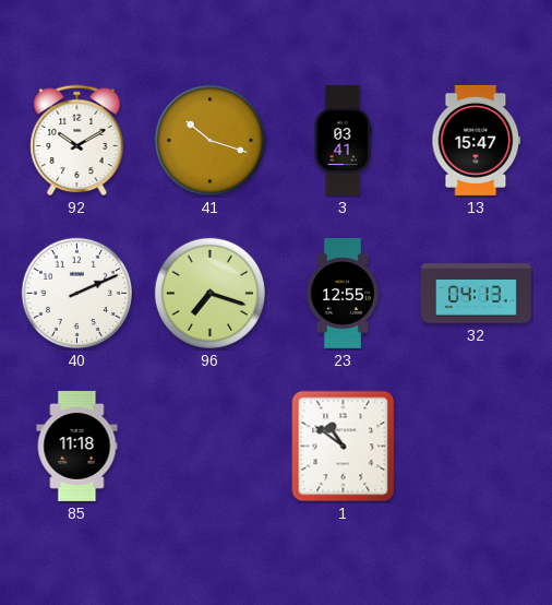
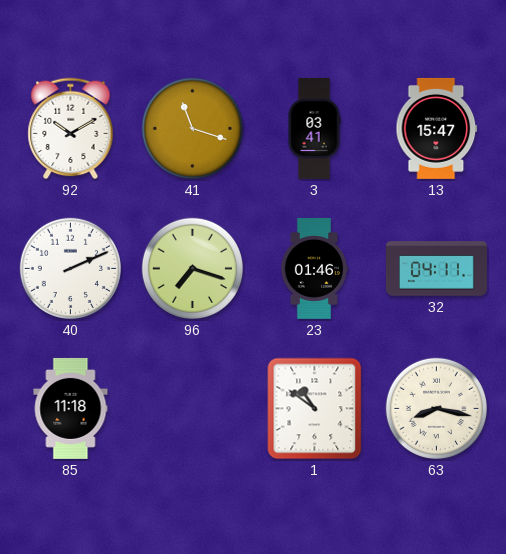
41: 10:18 -> 11:18
23: 12:55 -> 01:46
32: 04:13 -> 04:11
63: none -> 8:17
